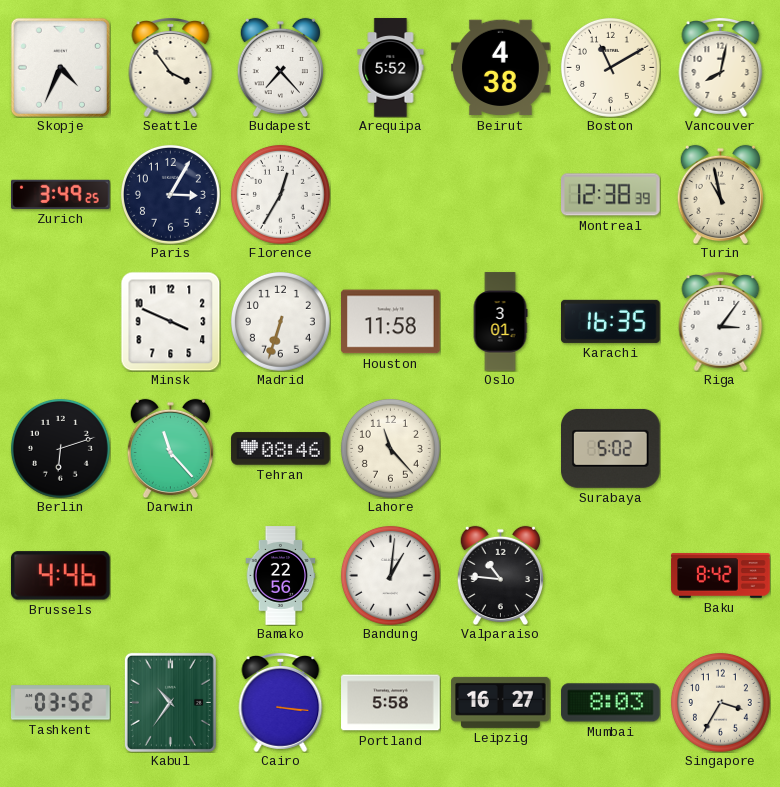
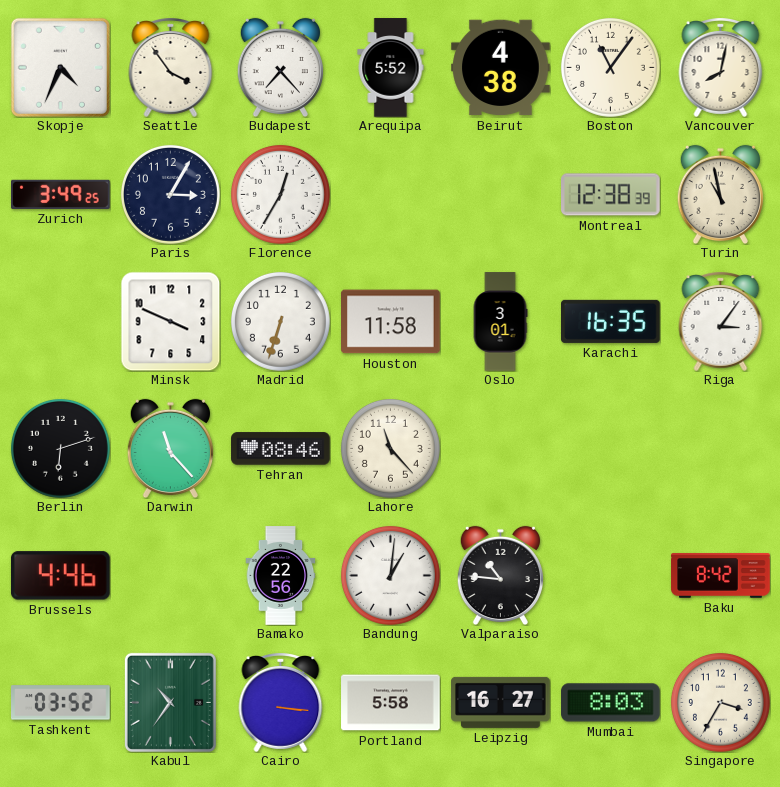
Boston: 11:10 -> 11:06
Surabaya: 5:02 -> none
